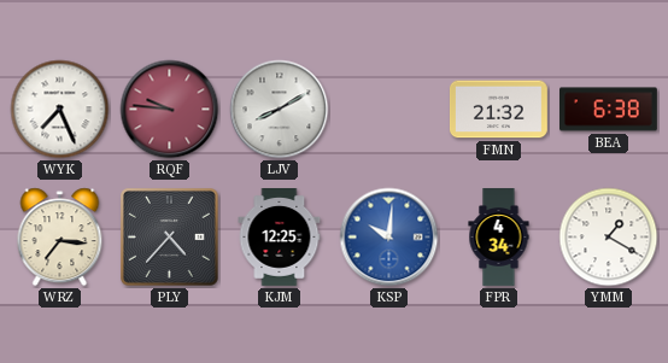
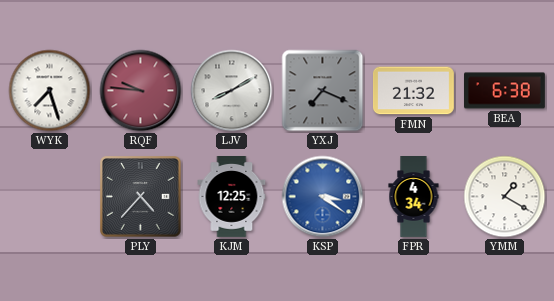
WYK: 7:26 -> 7:27
YXJ: none -> 7:19
WRZ: 7:16 -> none
KSP: 10:01 -> 3:21
